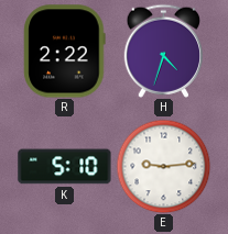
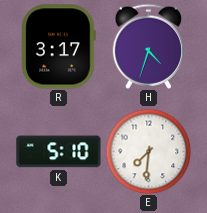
R: 2:22 -> 3:17
E: 9:14 -> 7:31
